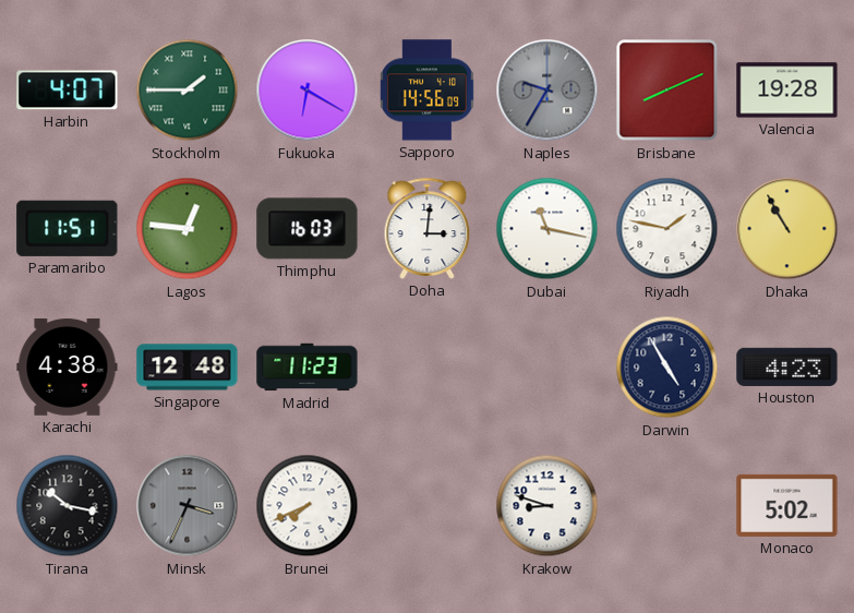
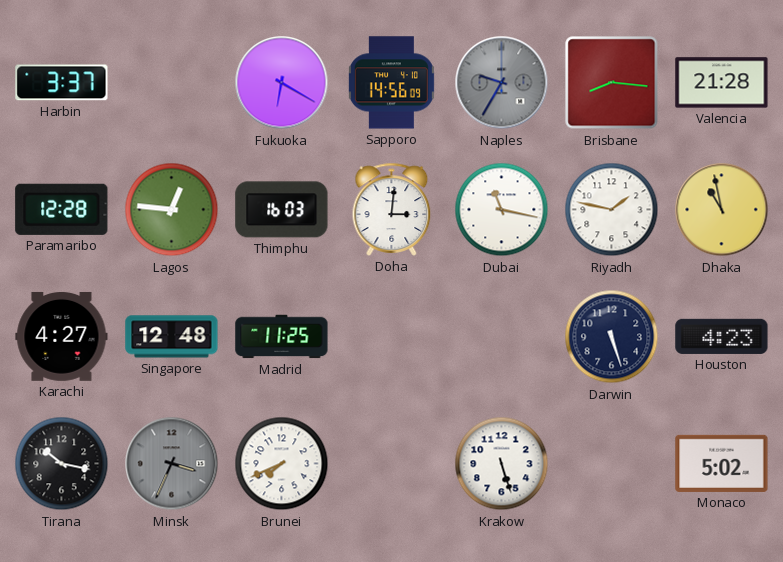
Harbin: 4:07 -> 3:37
Stockholm: 1:45 -> none
Brisbane: 8:11 -> 8:16
Valencia: 19:28 -> 21:28
Paramaribo: 11:51 -> 12:28
Dhaka: 10:55 -> 10:58
Karachi: 4:38 -> 4:27
Madrid: 11:23 -> 11:25
Darwin: 4:55 -> 5:27
Krakow: 8:48 -> 5:27
